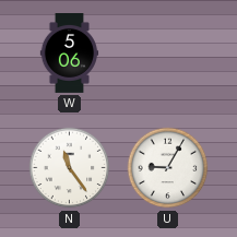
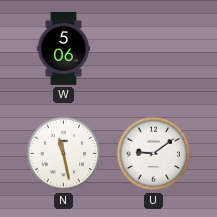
N: 11:24 -> 11:28
U: 9:05 -> 9:09
